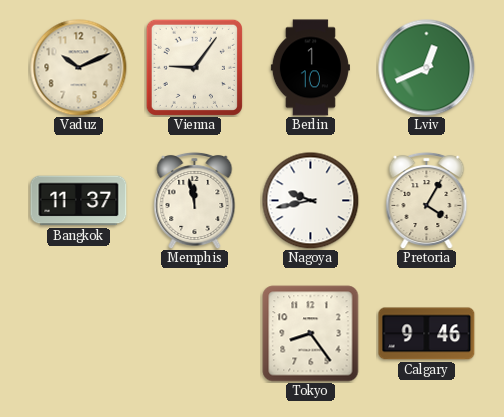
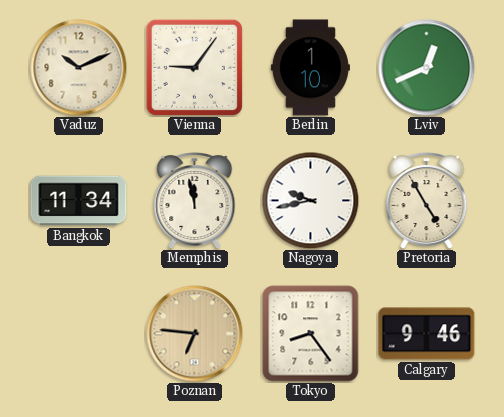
Bangkok: 11:37 -> 11:34
Pretoria: 4:05 -> 4:55
Poznan: none -> 6:46
